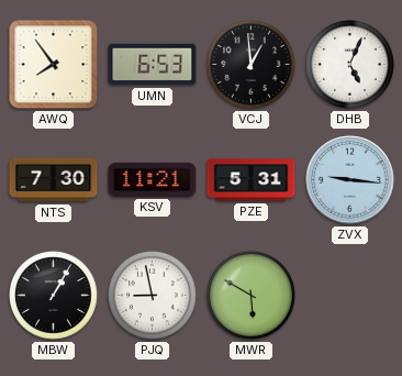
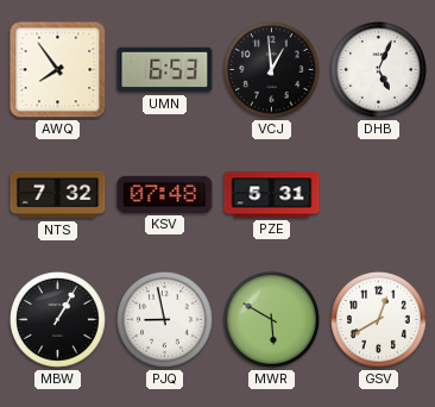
NTS: 7:30 -> 7:32
KSV: 11:21 -> 07:48
ZVX: 9:16 -> none
GSV: none -> 12:40
